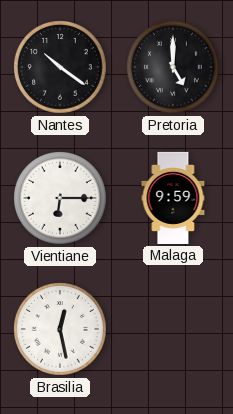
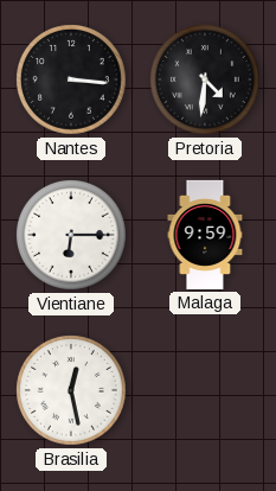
Nantes: 10:21 -> 3:16
Pretoria: 5:00 -> 4:31
